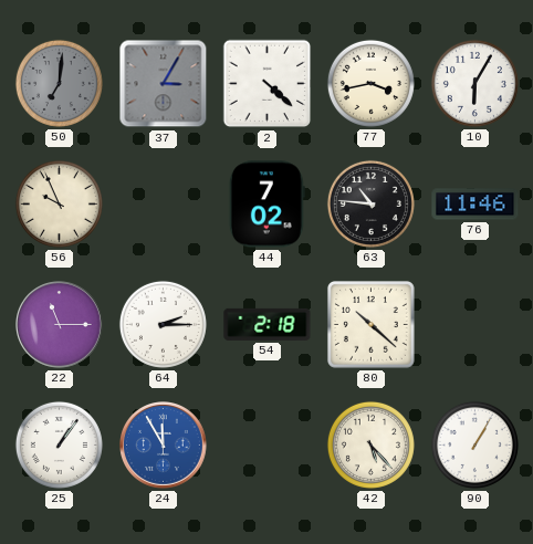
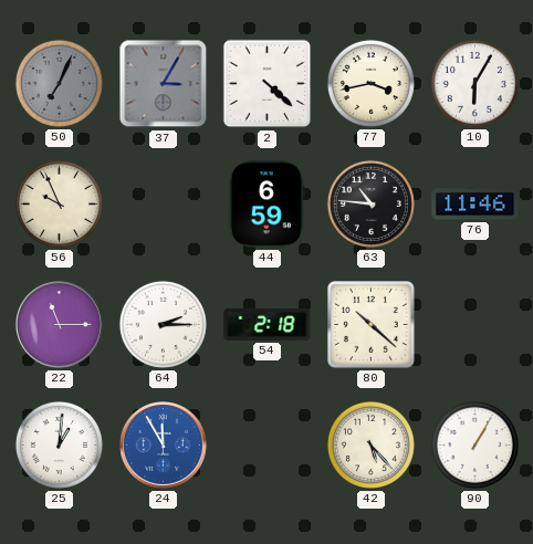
50: 7:01 -> 7:04
44: 7:02 -> 6:59
25: 1:06 -> 1:01
